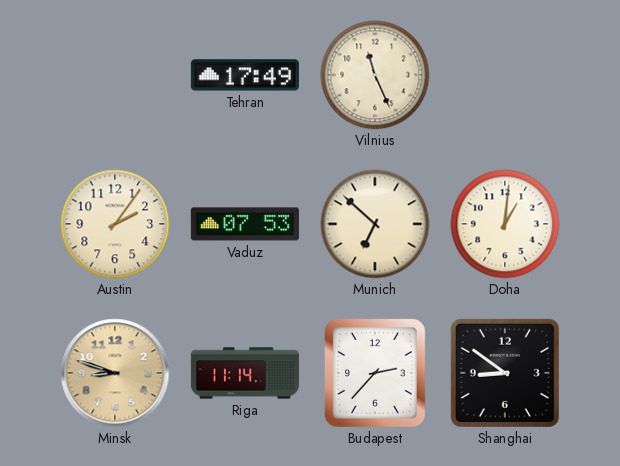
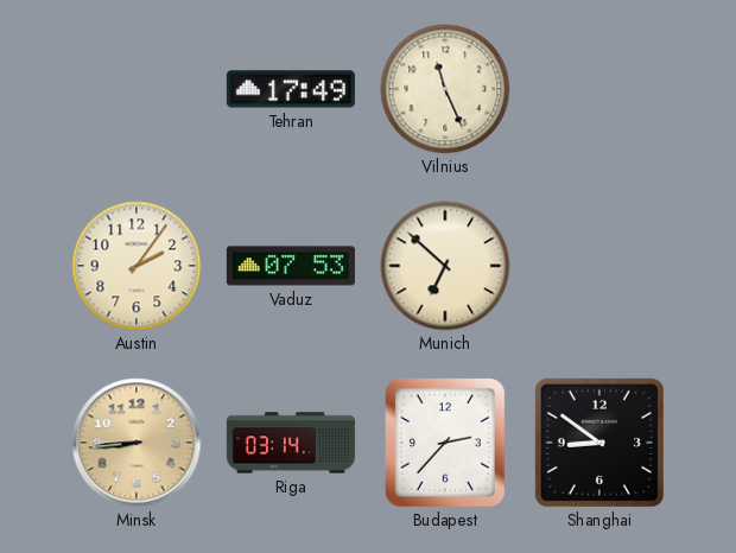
Doha: 1:01 -> none
Minsk: 8:48 -> 8:44
Riga: 11:14 -> 03:14
